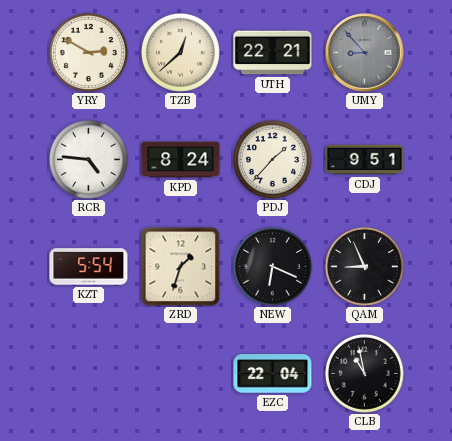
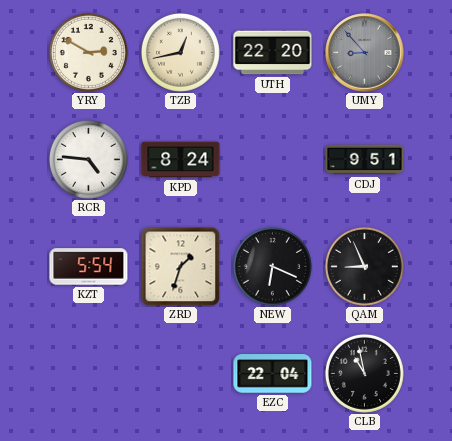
TZB: 12:38 -> 12:43
UTH: 22:21 -> 22:20
PDJ: 1:37 -> none
